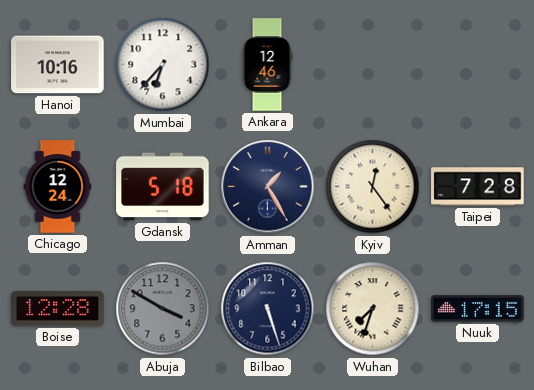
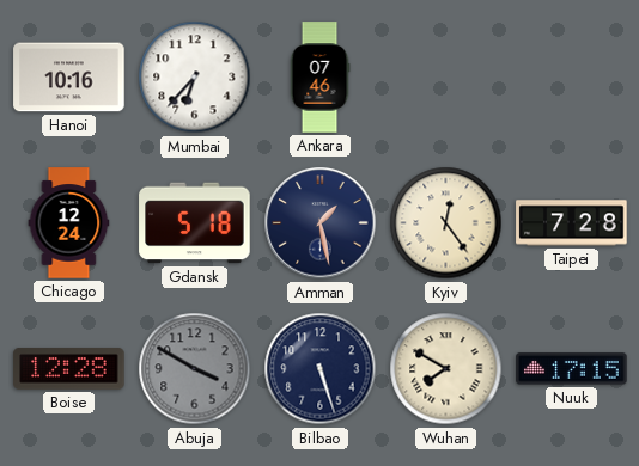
Ankara: 12:46 -> 07:46
Amman: 1:25 -> 1:28
Wuhan: 7:33 -> 7:50
